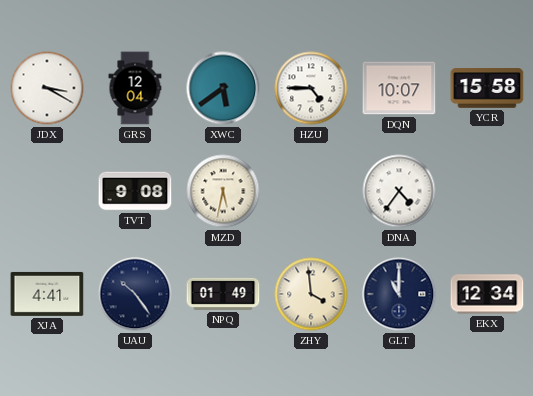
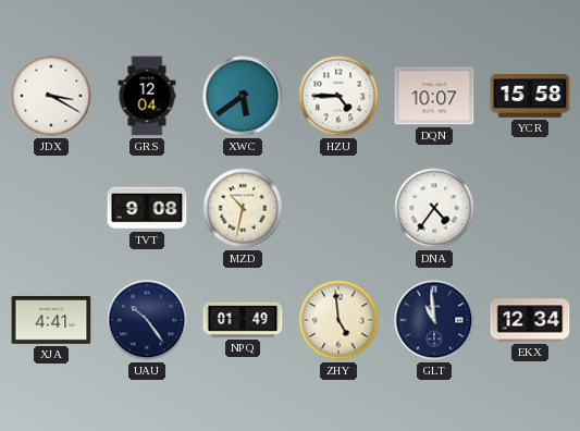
MZD: 5:32 -> 10:32
ZHY: 3:59 -> 4:59
GLT: 11:00 -> 10:59
